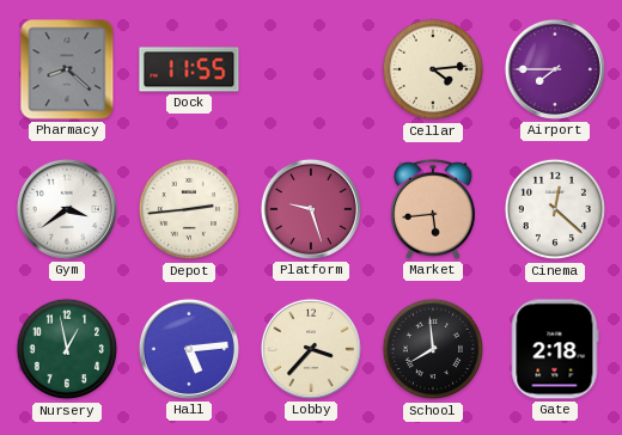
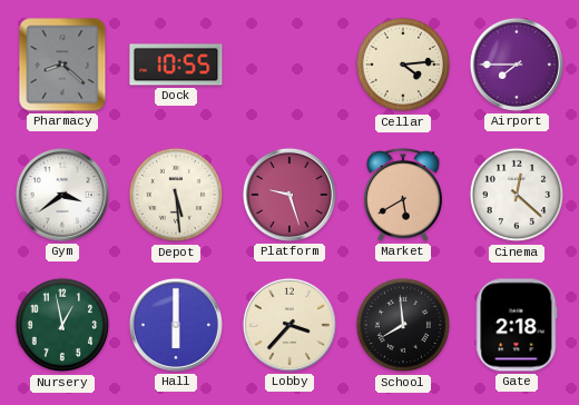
Dock: 11:55 -> 10:55
Depot: 2:44 -> 5:29
Market: 5:44 -> 5:40
Hall: 5:14 -> 6:00
